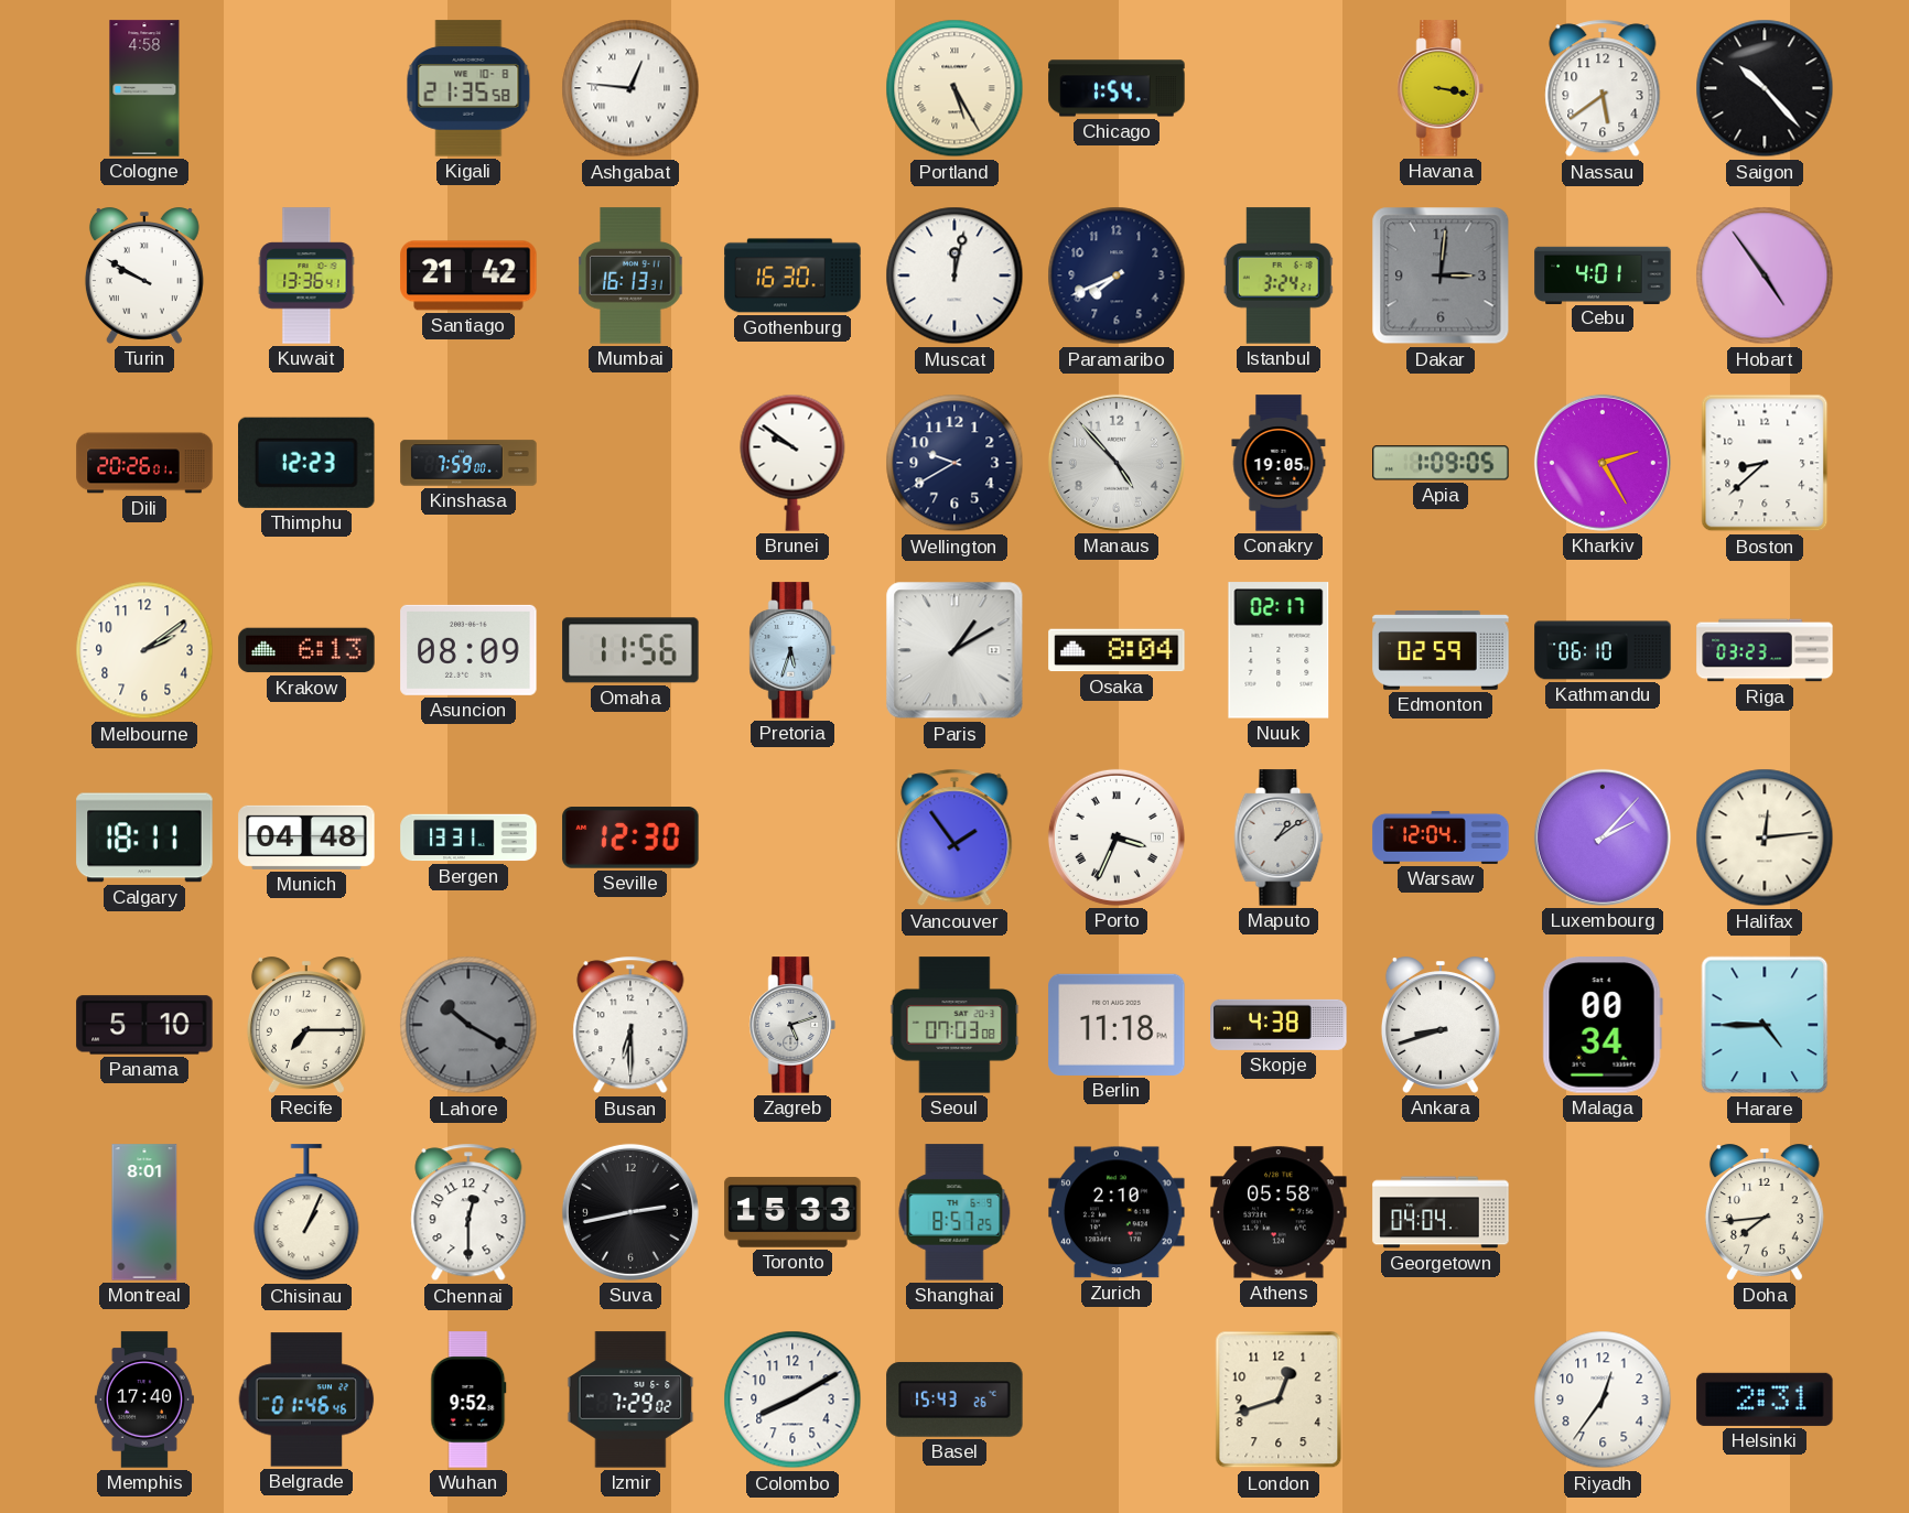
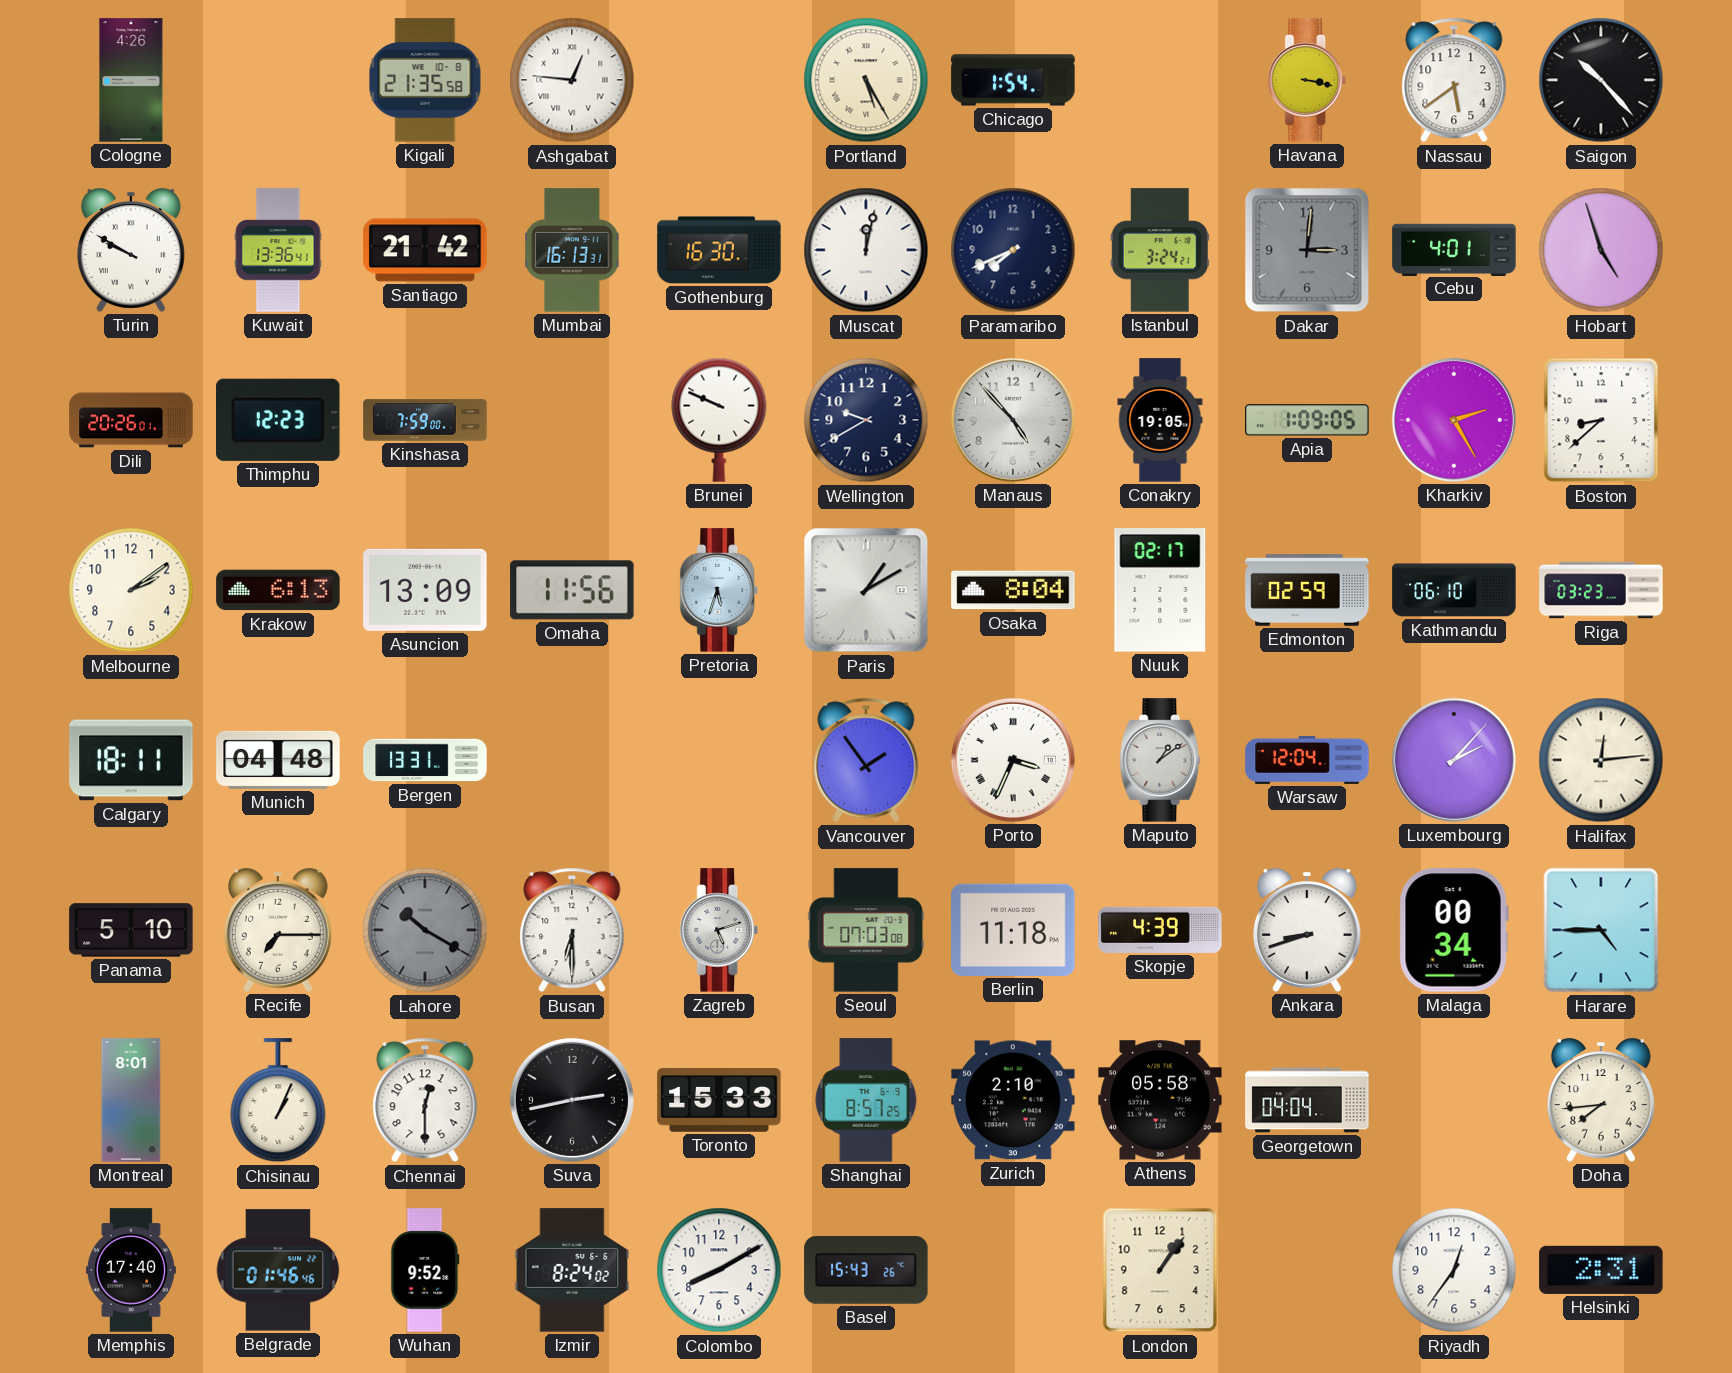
Cologne: 4:58 -> 4:26
Hobart: 4:54 -> 4:57
Brunei: 9:51 -> 9:49
Asuncion: 08:09 -> 13:09
Seville: 12:30 -> none
Skopje: 4:38 -> 4:39
Izmir: 7:29 -> 8:24
London: 12:42 -> 1:06
